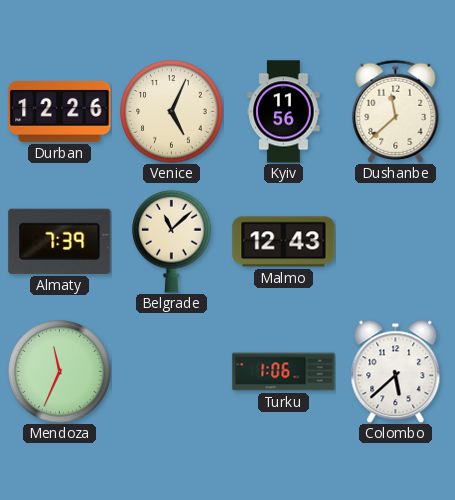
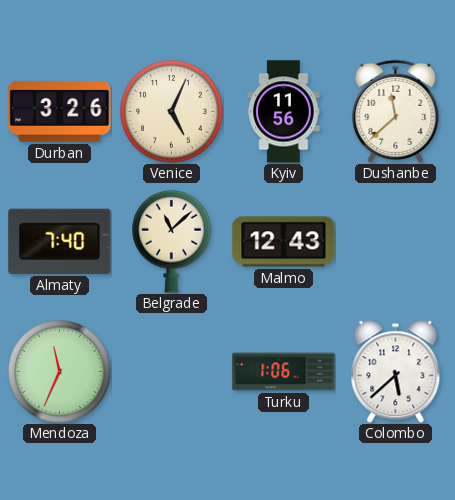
Durban: 12:26 -> 3:26
Almaty: 7:39 -> 7:40
